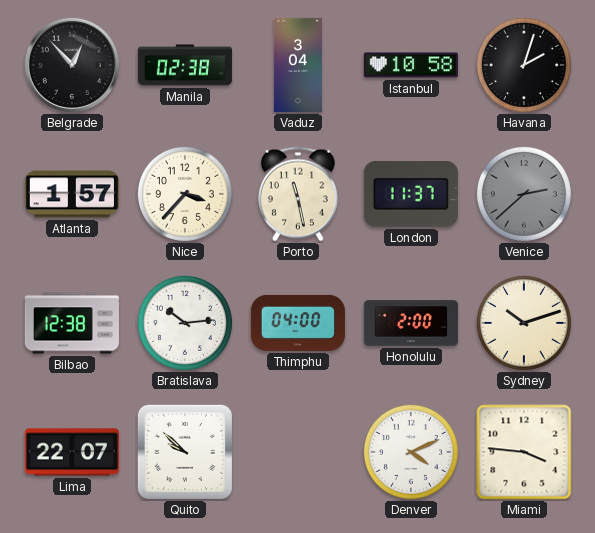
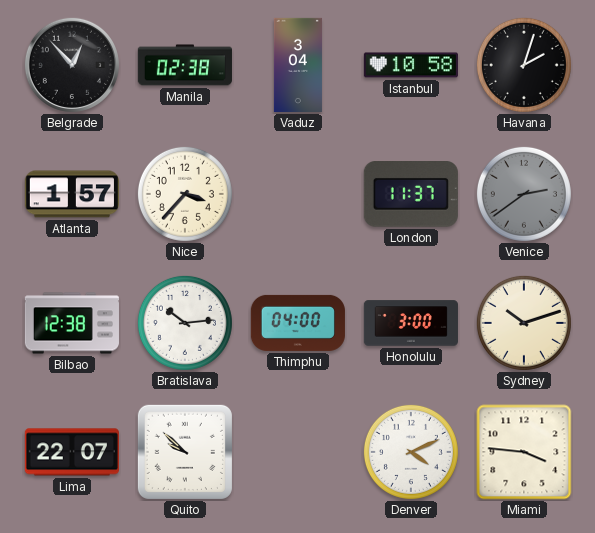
Porto: 11:28 -> none
Venice: 2:38 -> 2:39
Honolulu: 2:00 -> 3:00
